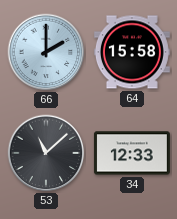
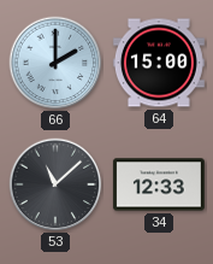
64: 15:58 -> 15:00
